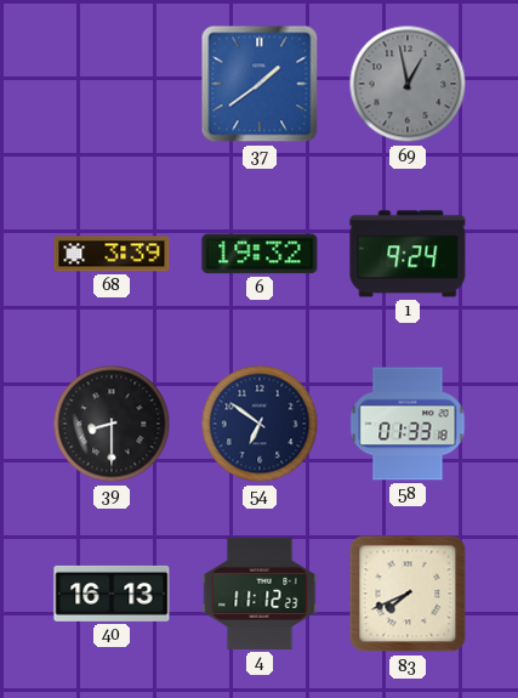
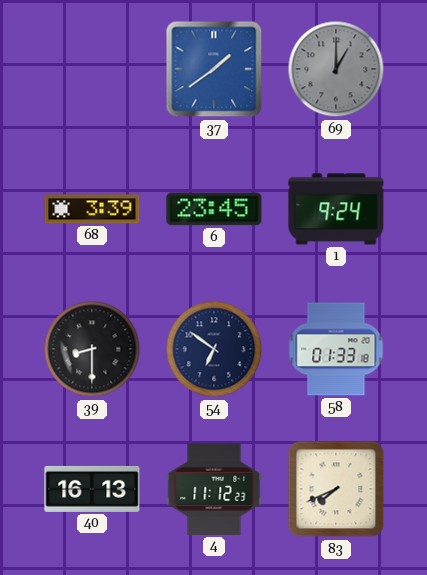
69: 12:58 -> 1:00
6: 19:32 -> 23:45
